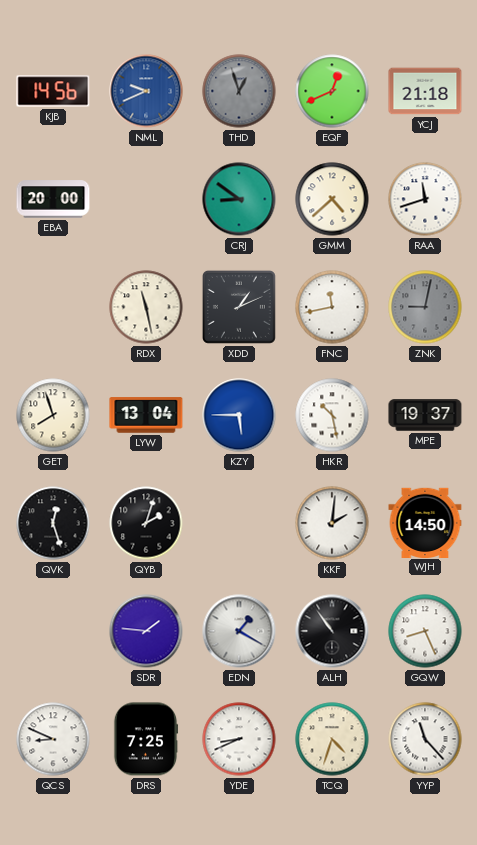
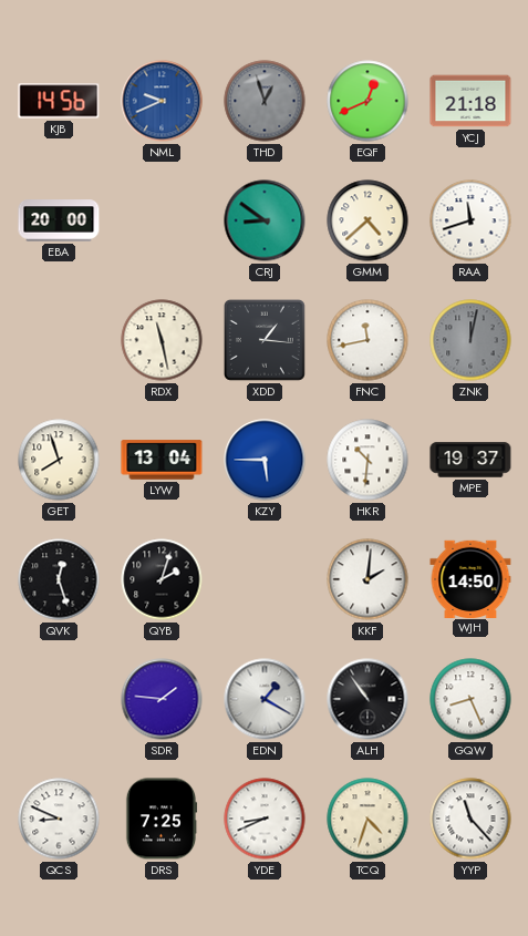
XDD: 1:11 -> 1:16
ZNK: 9:02 -> 12:02
HKR: 10:28 -> 10:31
